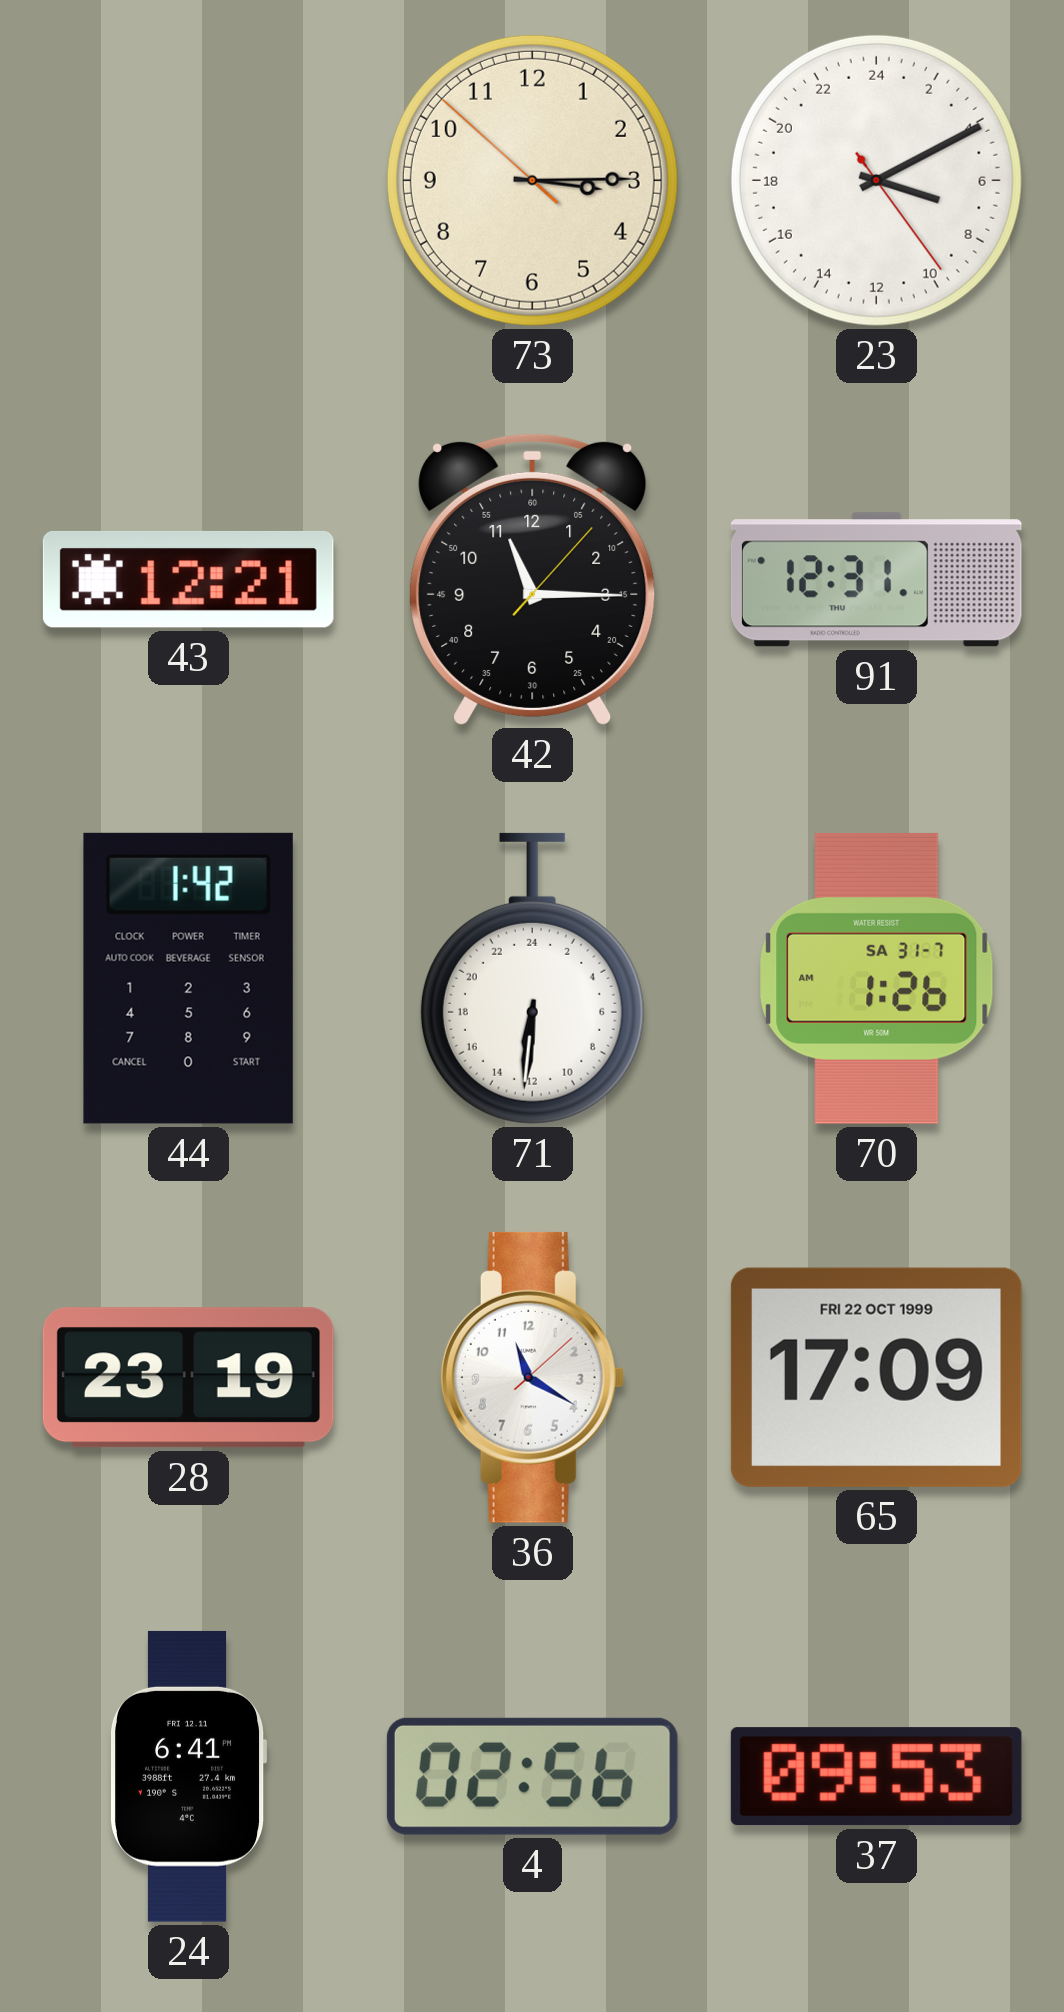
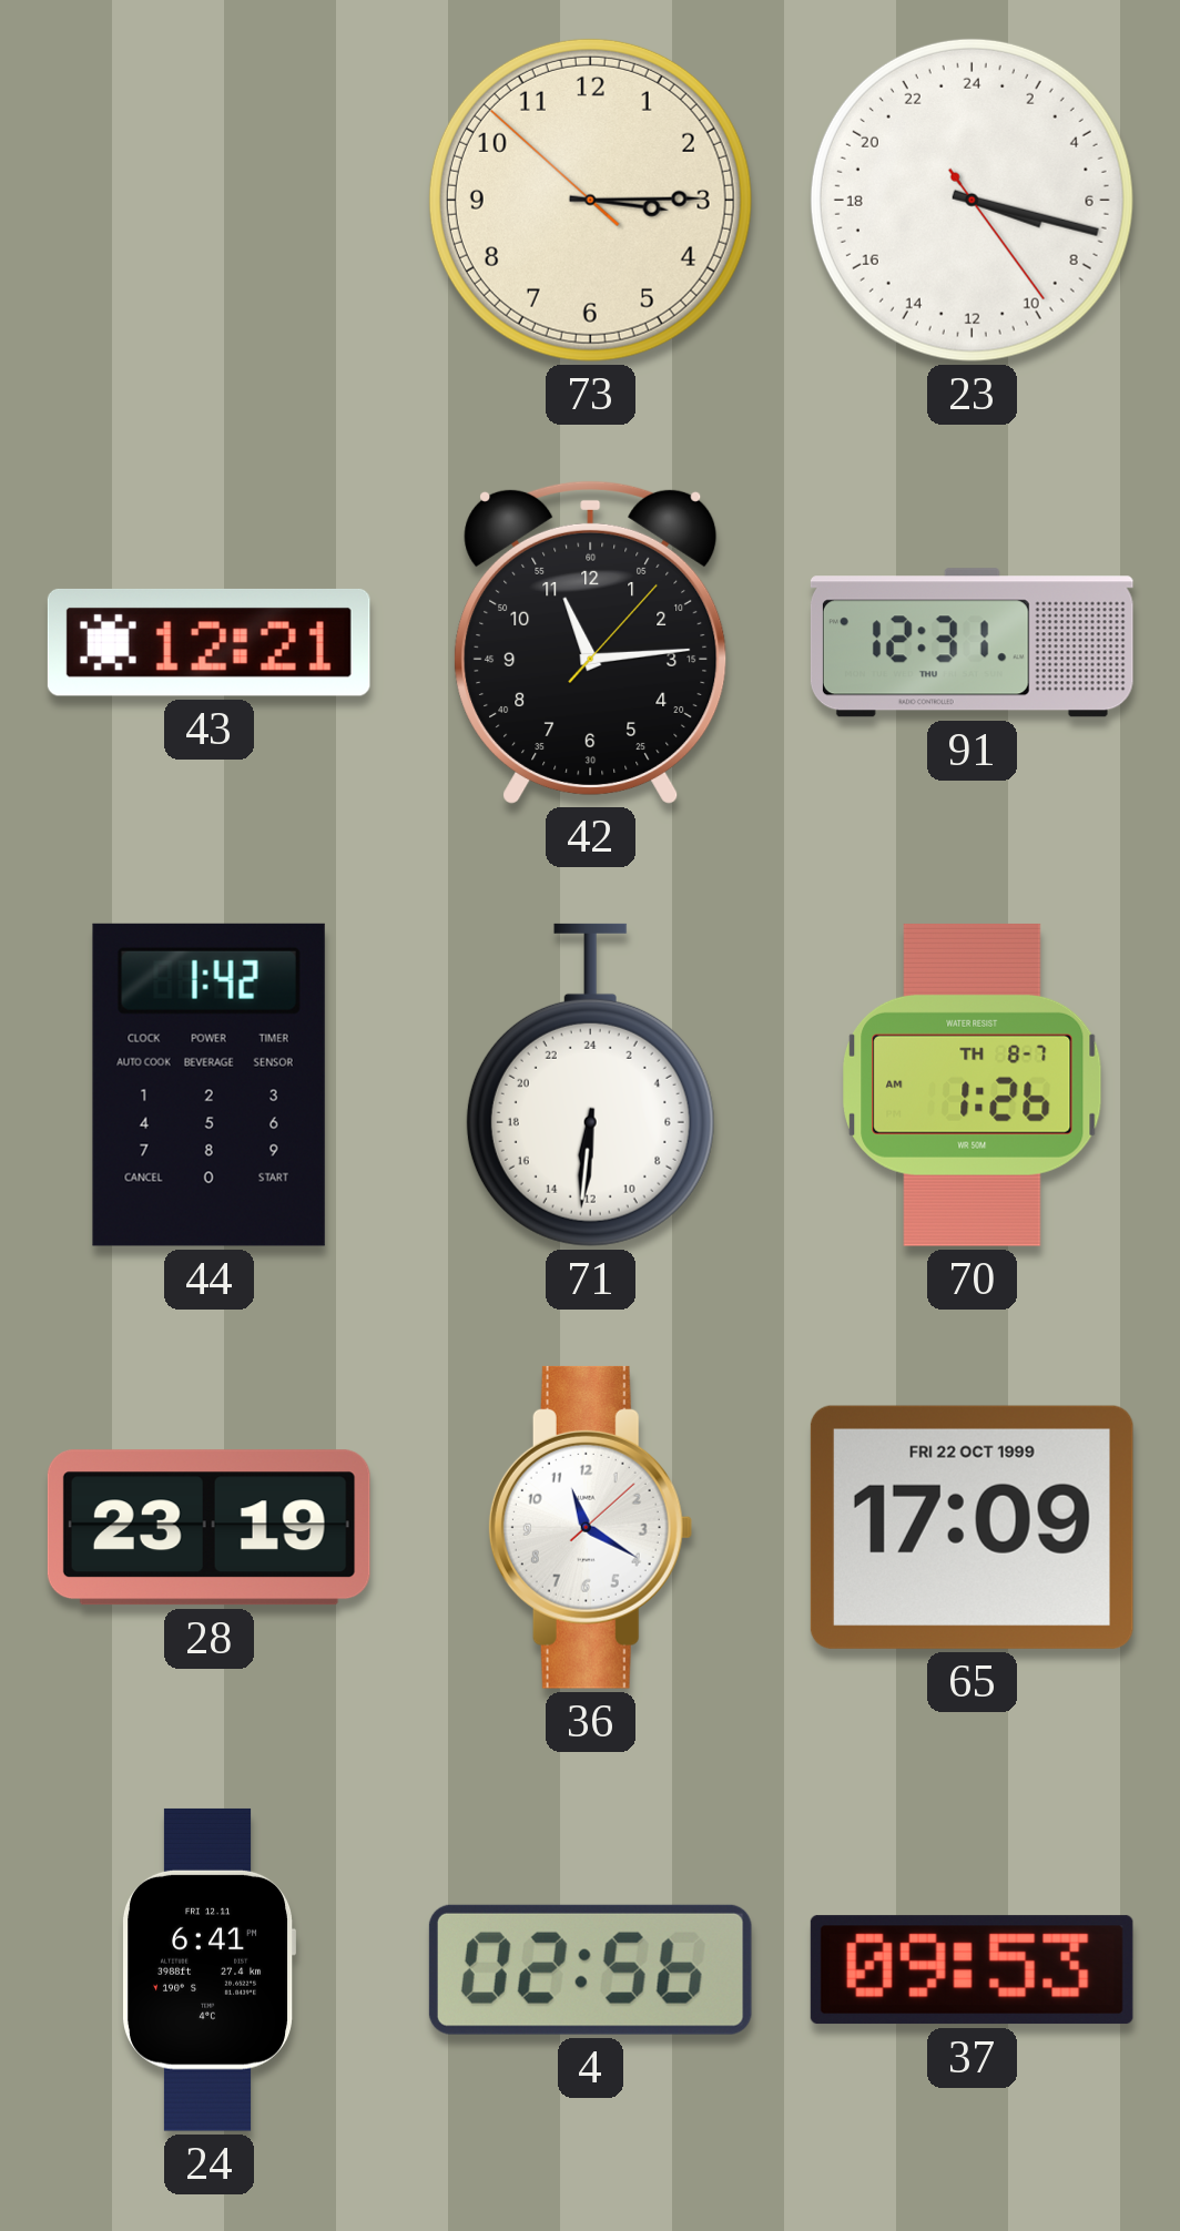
23: 7:10 -> 7:17
42: 11:15 -> 11:14
70 date: SA 31-7 -> TH 8-7
